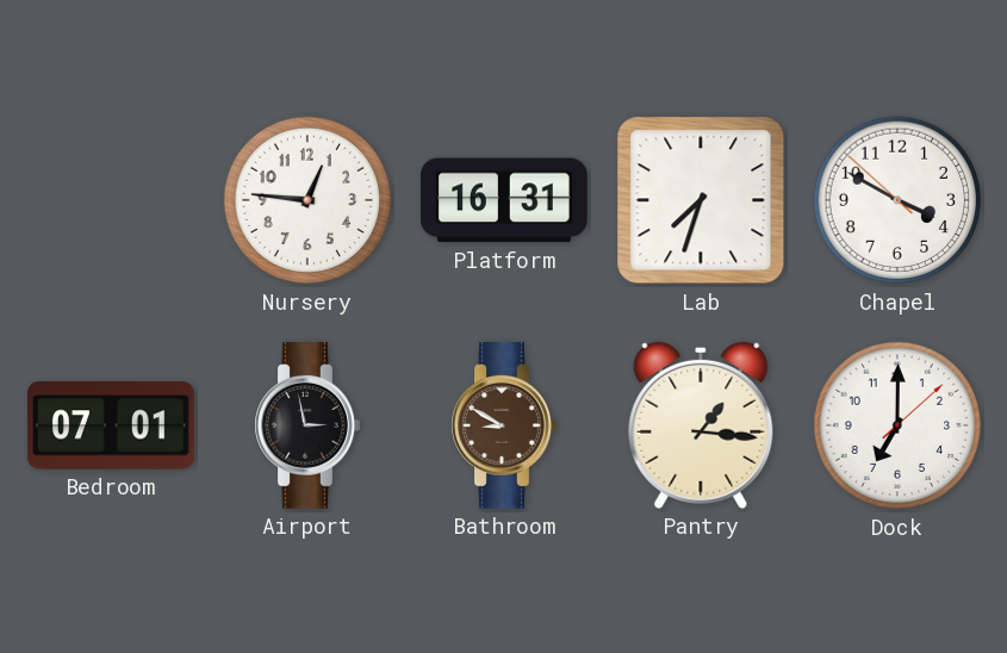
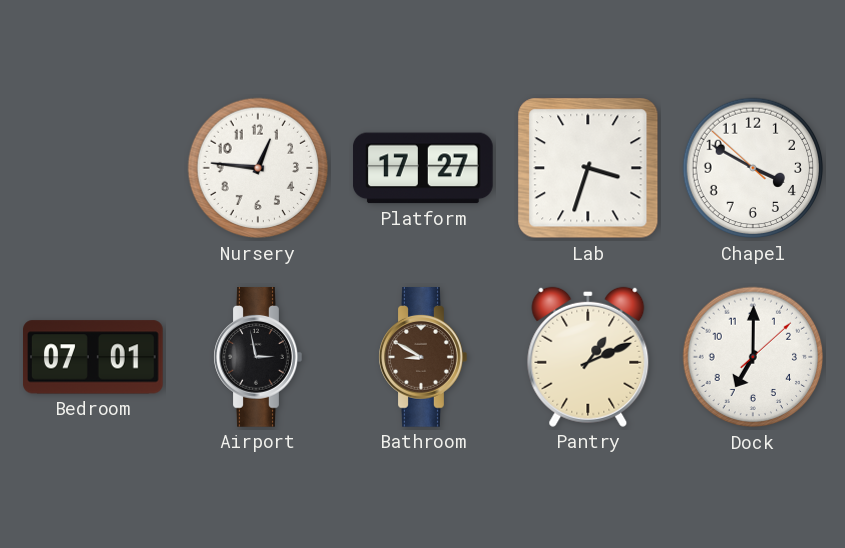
Platform: 16:31 -> 17:27
Lab: 7:33 -> 3:33
Pantry: 1:16 -> 1:11
